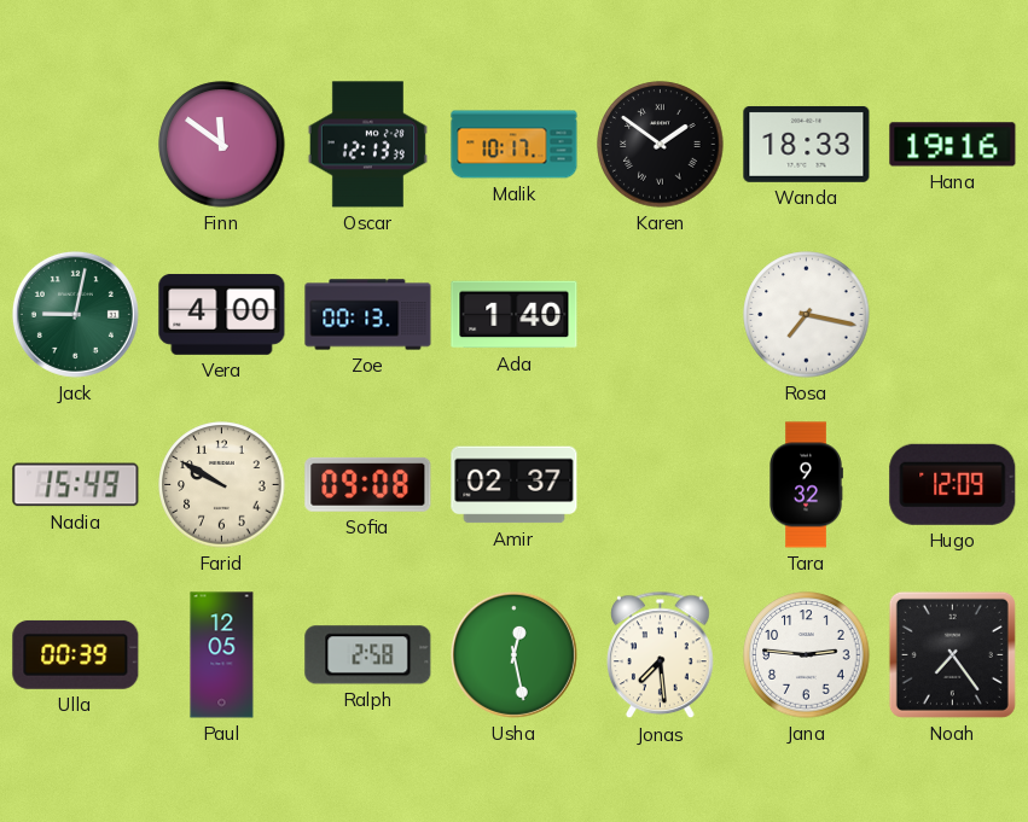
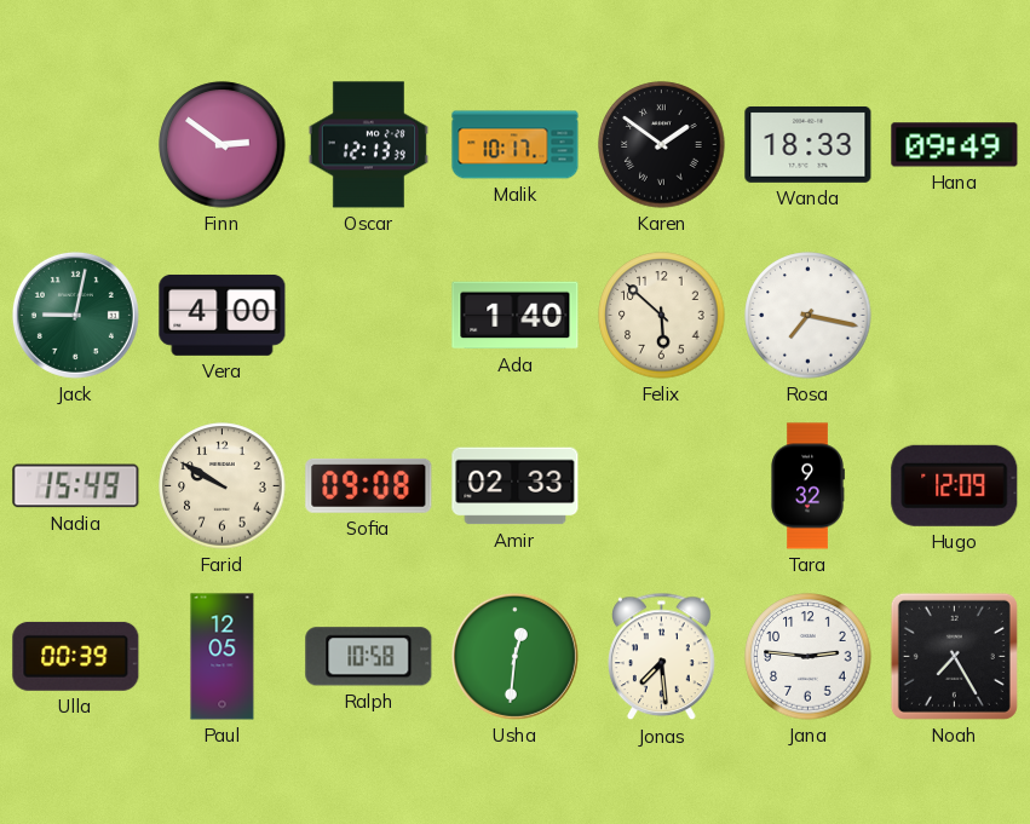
Finn: 11:51 -> 2:51
Hana: 19:16 -> 09:49
Zoe: 00:13 -> none
Felix: none -> 5:52
Amir: 02:37 -> 02:33
Ralph: 2:58 -> 10:58
Usha: 12:28 -> 12:31
Noah: 7:24 -> 7:25
